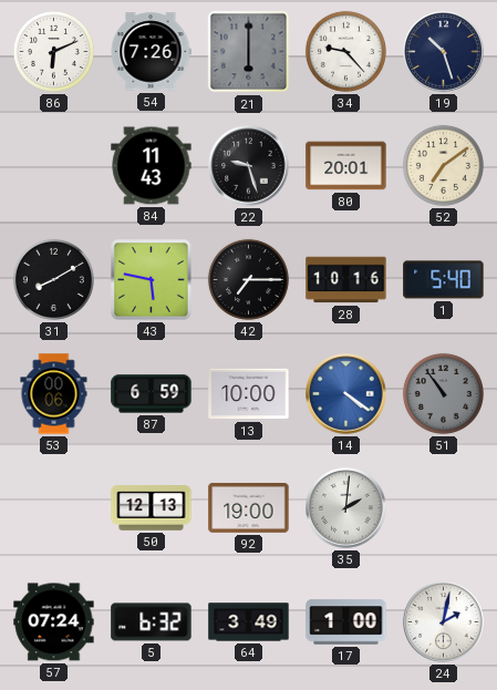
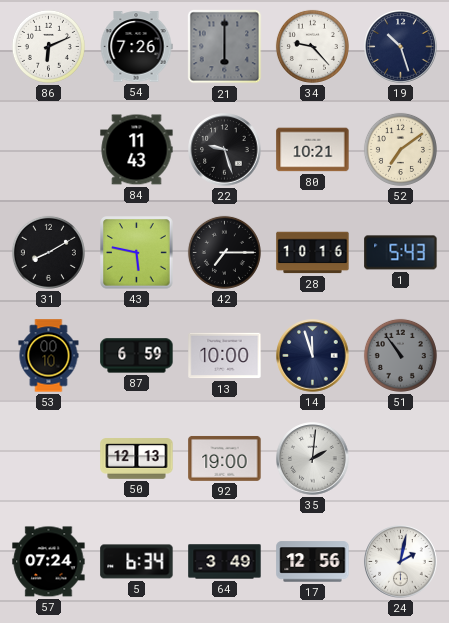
80: 20:01 -> 10:21
1: 5:40 -> 5:43
53: 00:06 -> 00:10
14: 4:21 -> 11:57
14 dial: blue -> navy
5: 6:32 -> 6:34
17: 1:00 -> 12:56
